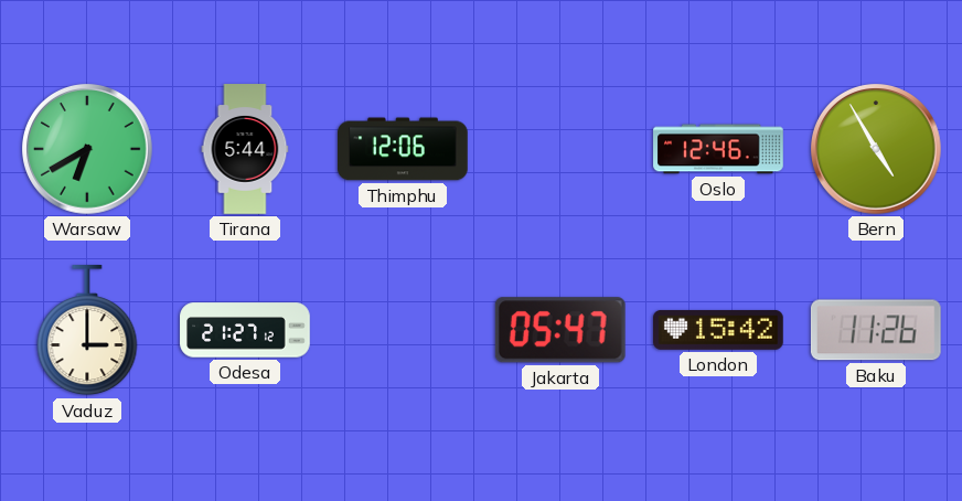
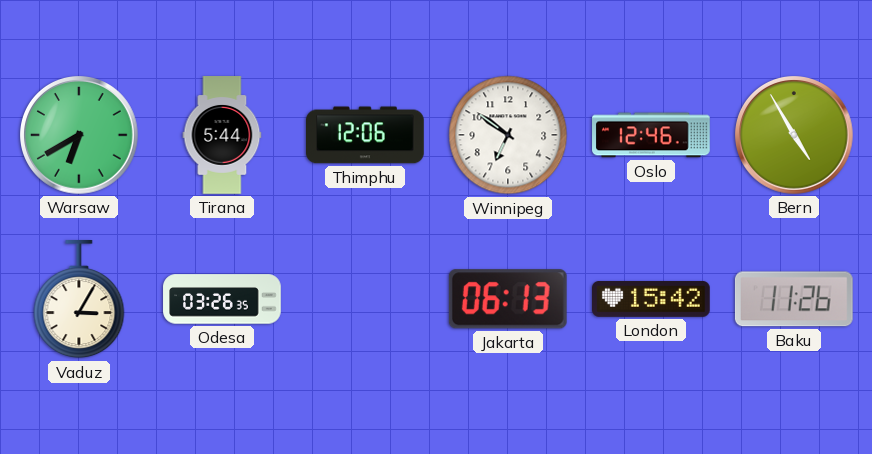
Winnipeg: none -> 6:51
Vaduz: 3:00 -> 3:05
Odesa: 21:27 -> 03:26
Jakarta: 05:47 -> 06:13
